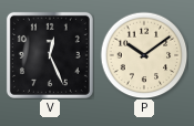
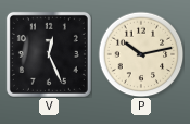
P: 10:09 -> 10:13
